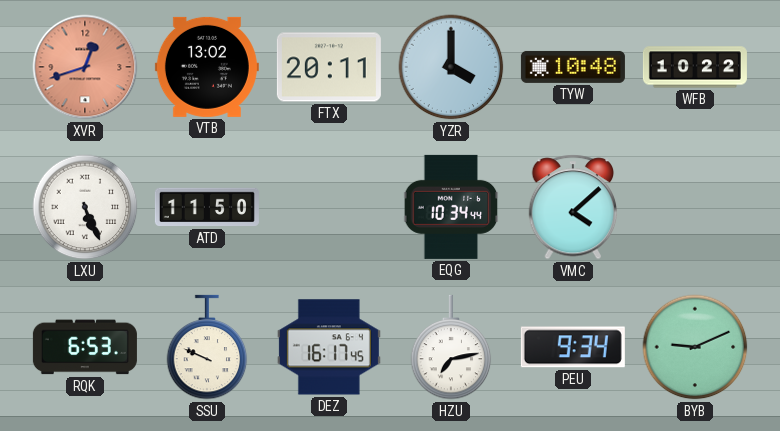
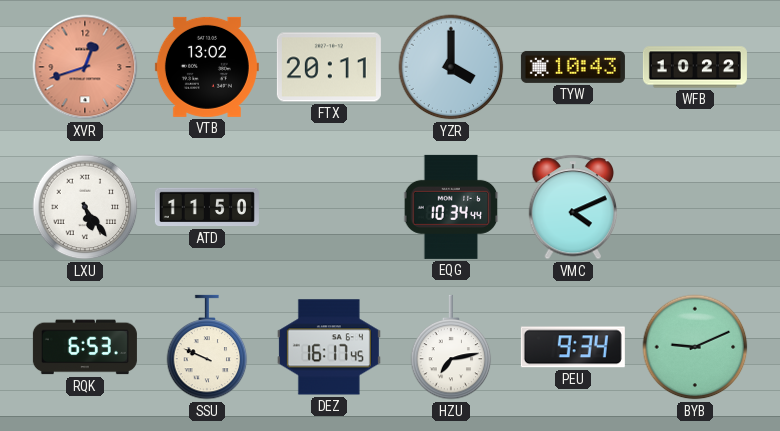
TYW: 10:48 -> 10:43
LXU: 5:26 -> 5:24
VMC: 4:08 -> 4:11
